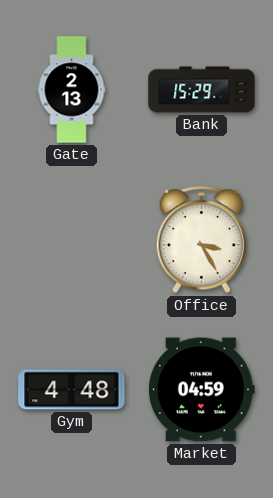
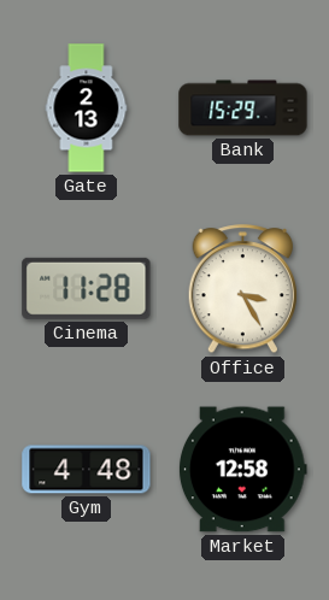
Cinema: none -> 11:28
Market: 04:59 -> 12:58
